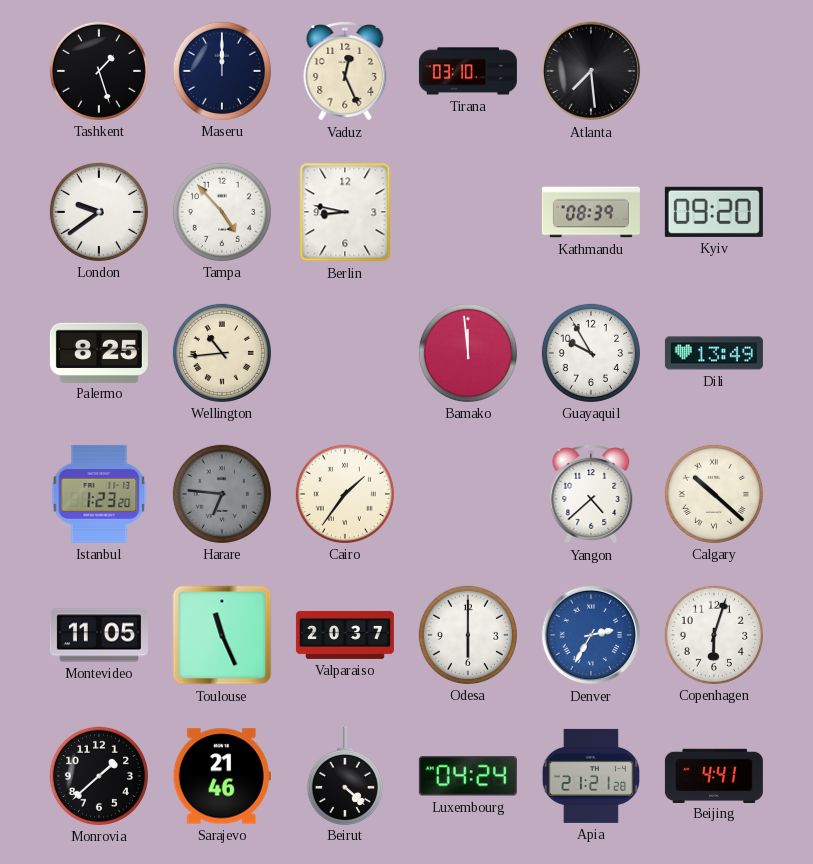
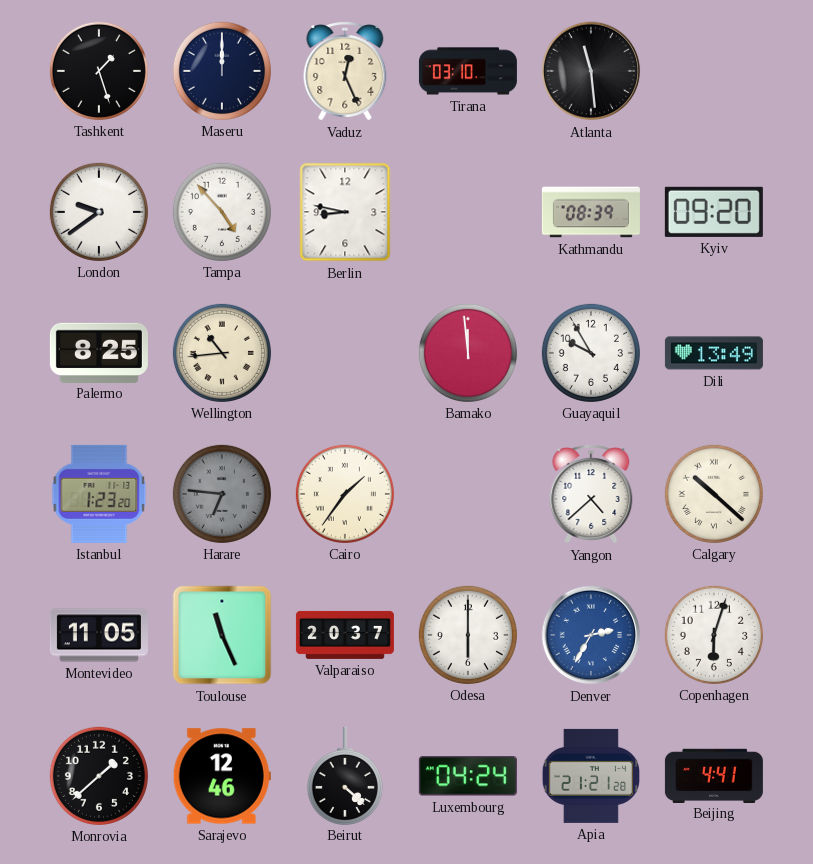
Atlanta: 7:29 -> 11:29
Sarajevo: 21:46 -> 12:46
